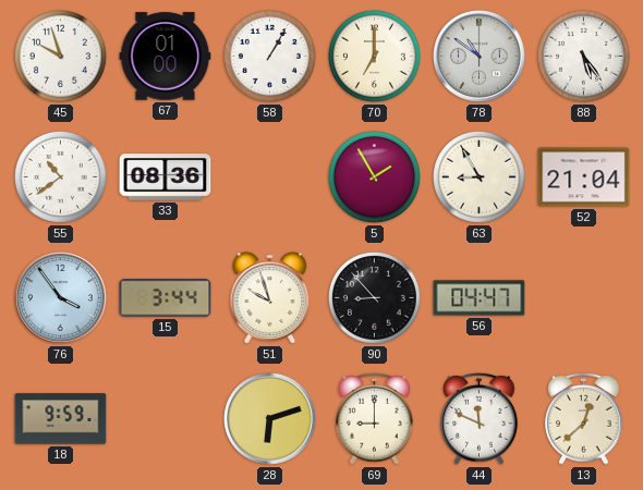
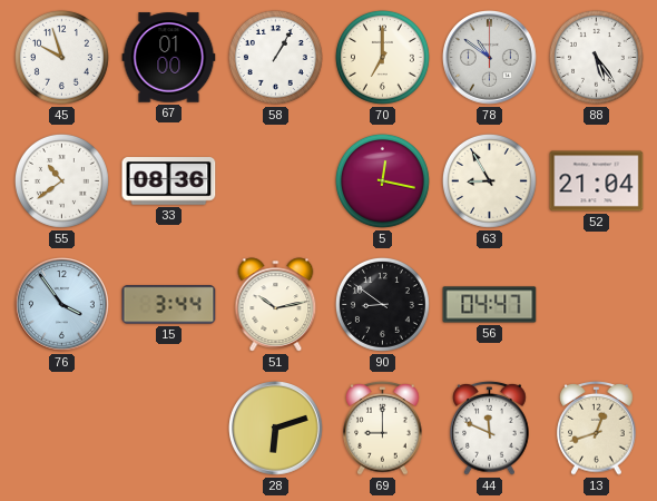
5: 1:55 -> 12:17
51: 9:57 -> 10:13
90: 8:53 -> 8:51
18: 9:59 -> none
13: 12:38 -> 12:42
